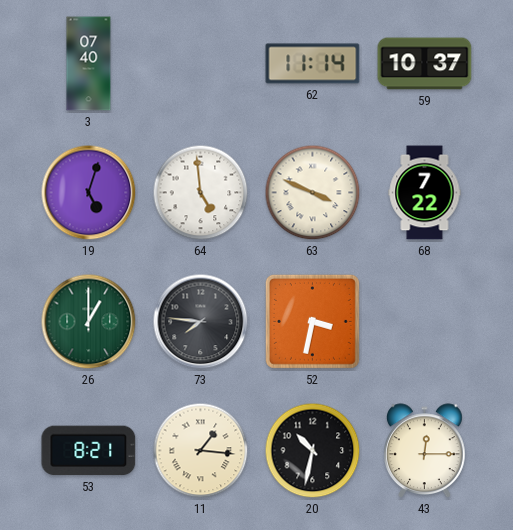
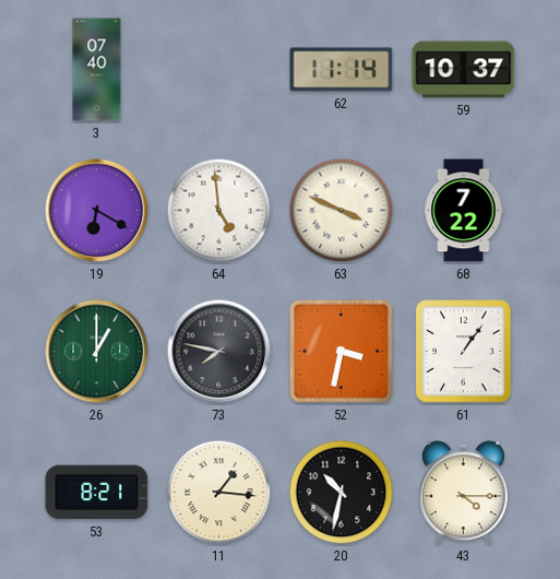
19: 5:03 -> 6:20
73: 7:46 -> 7:47
61: none -> 1:06
43: 12:15 -> 4:15
